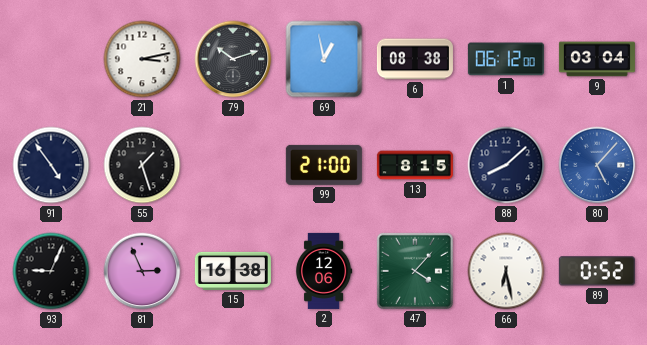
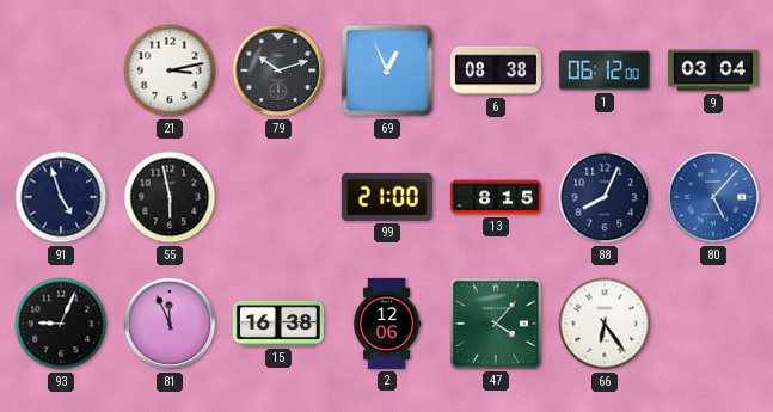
69: 12:58 -> 12:56
91: 4:54 -> 4:57
55: 1:27 -> 5:58
88: 8:08 -> 8:04
81: 2:56 -> 11:56
66: 6:28 -> 6:24
89: 0:52 -> none
